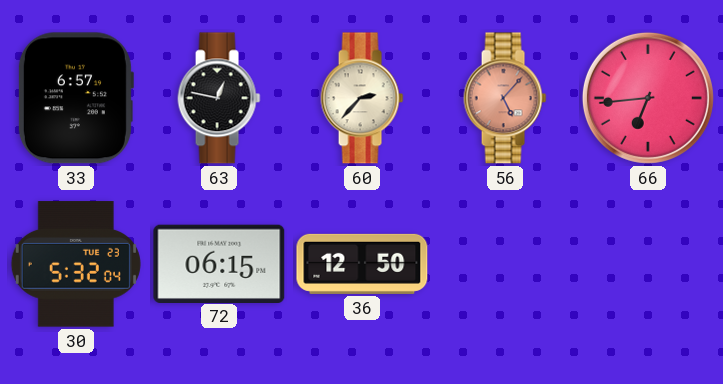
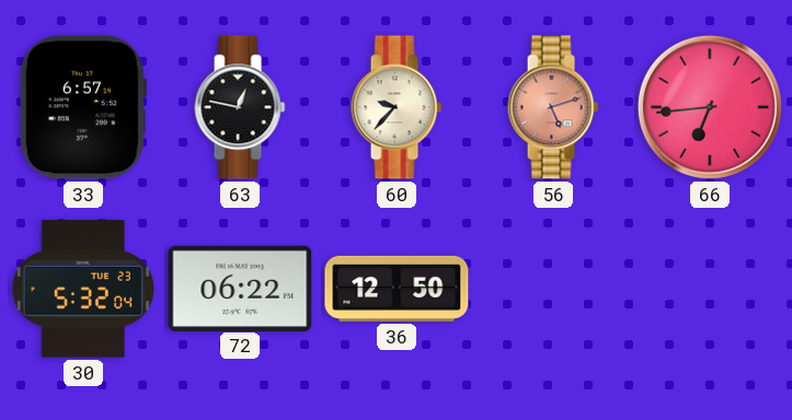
60: 2:37 -> 9:37
56: 5:07 -> 5:12
72: 06:15 -> 06:22
